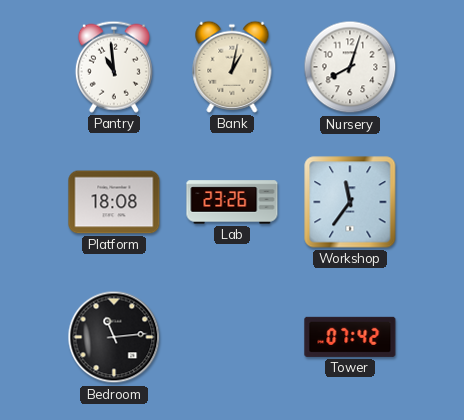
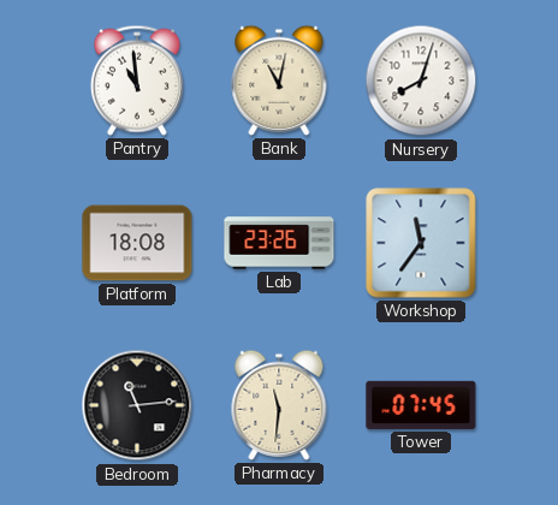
Bank: 1:02 -> 11:02
Pharmacy: none -> 11:31
Tower: 07:42 -> 07:45
